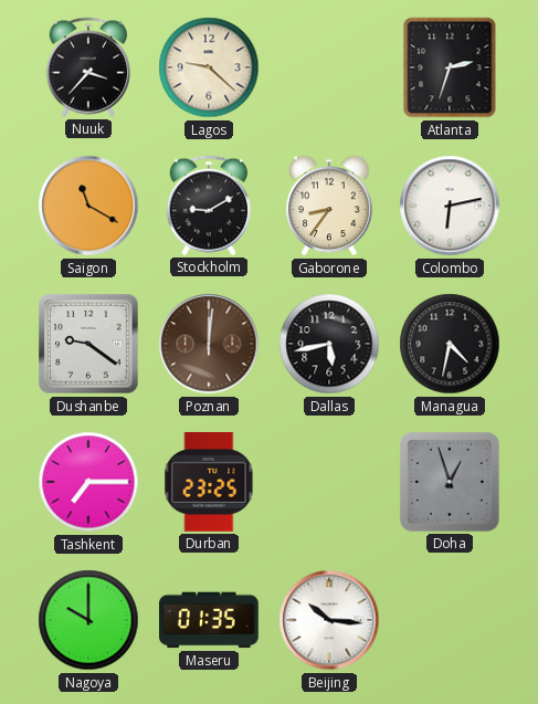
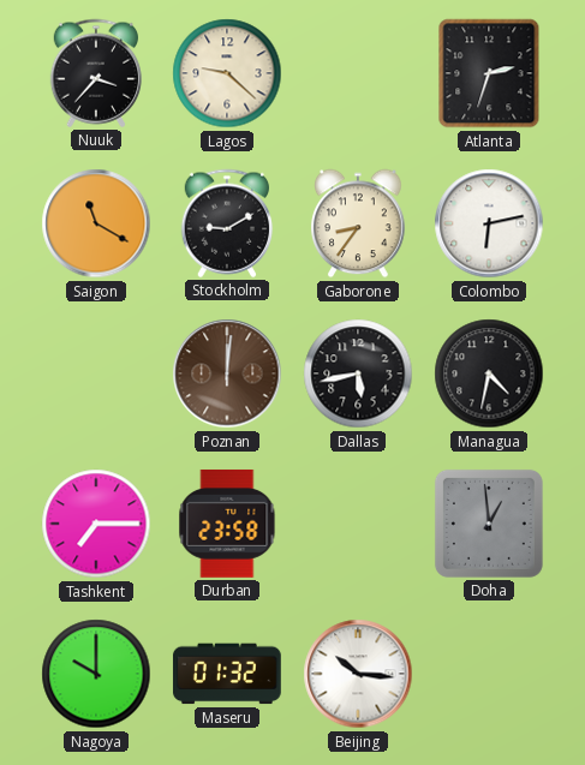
Dushanbe: 9:21 -> none
Durban: 23:25 -> 23:58
Doha: 12:57 -> 12:59
Maseru: 01:35 -> 01:32
